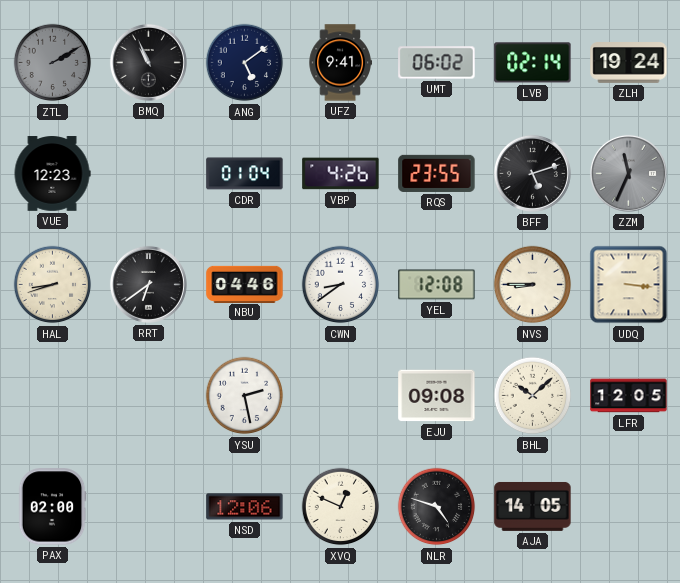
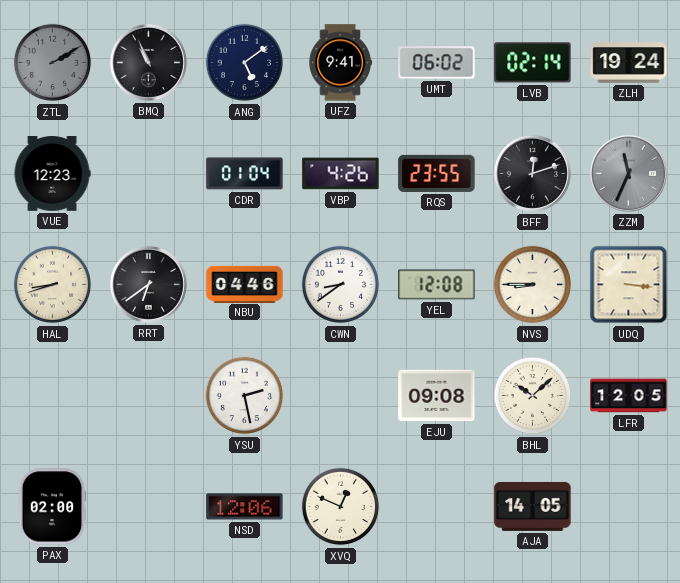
BFF: 5:12 -> 12:12
NLR: 4:48 -> none
